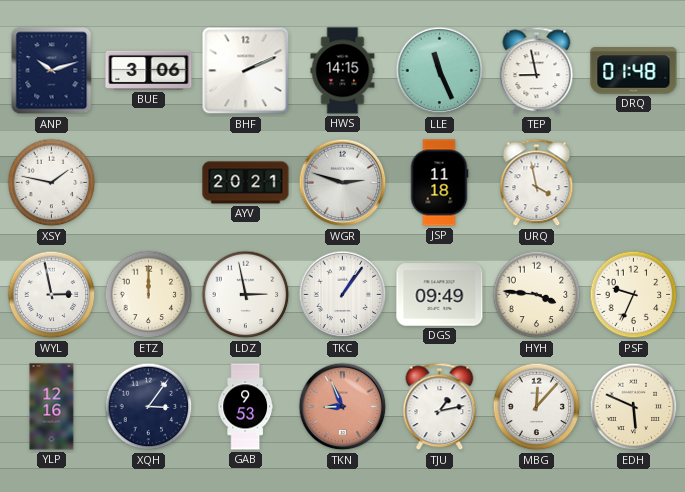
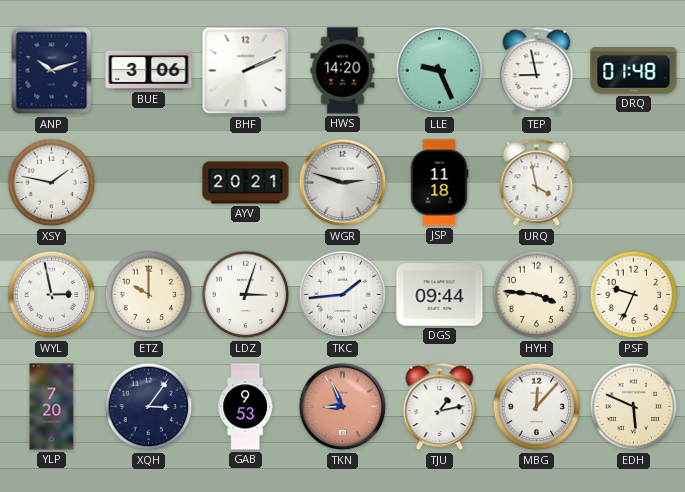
HWS: 14:15 -> 14:20
LLE: 11:26 -> 9:26
ETZ: 12:00 -> 10:00
LDZ: 2:58 -> 3:03
TKC: 1:06 -> 1:44
DGS: 09:49 -> 09:44
YLP: 12:16 -> 7:20
